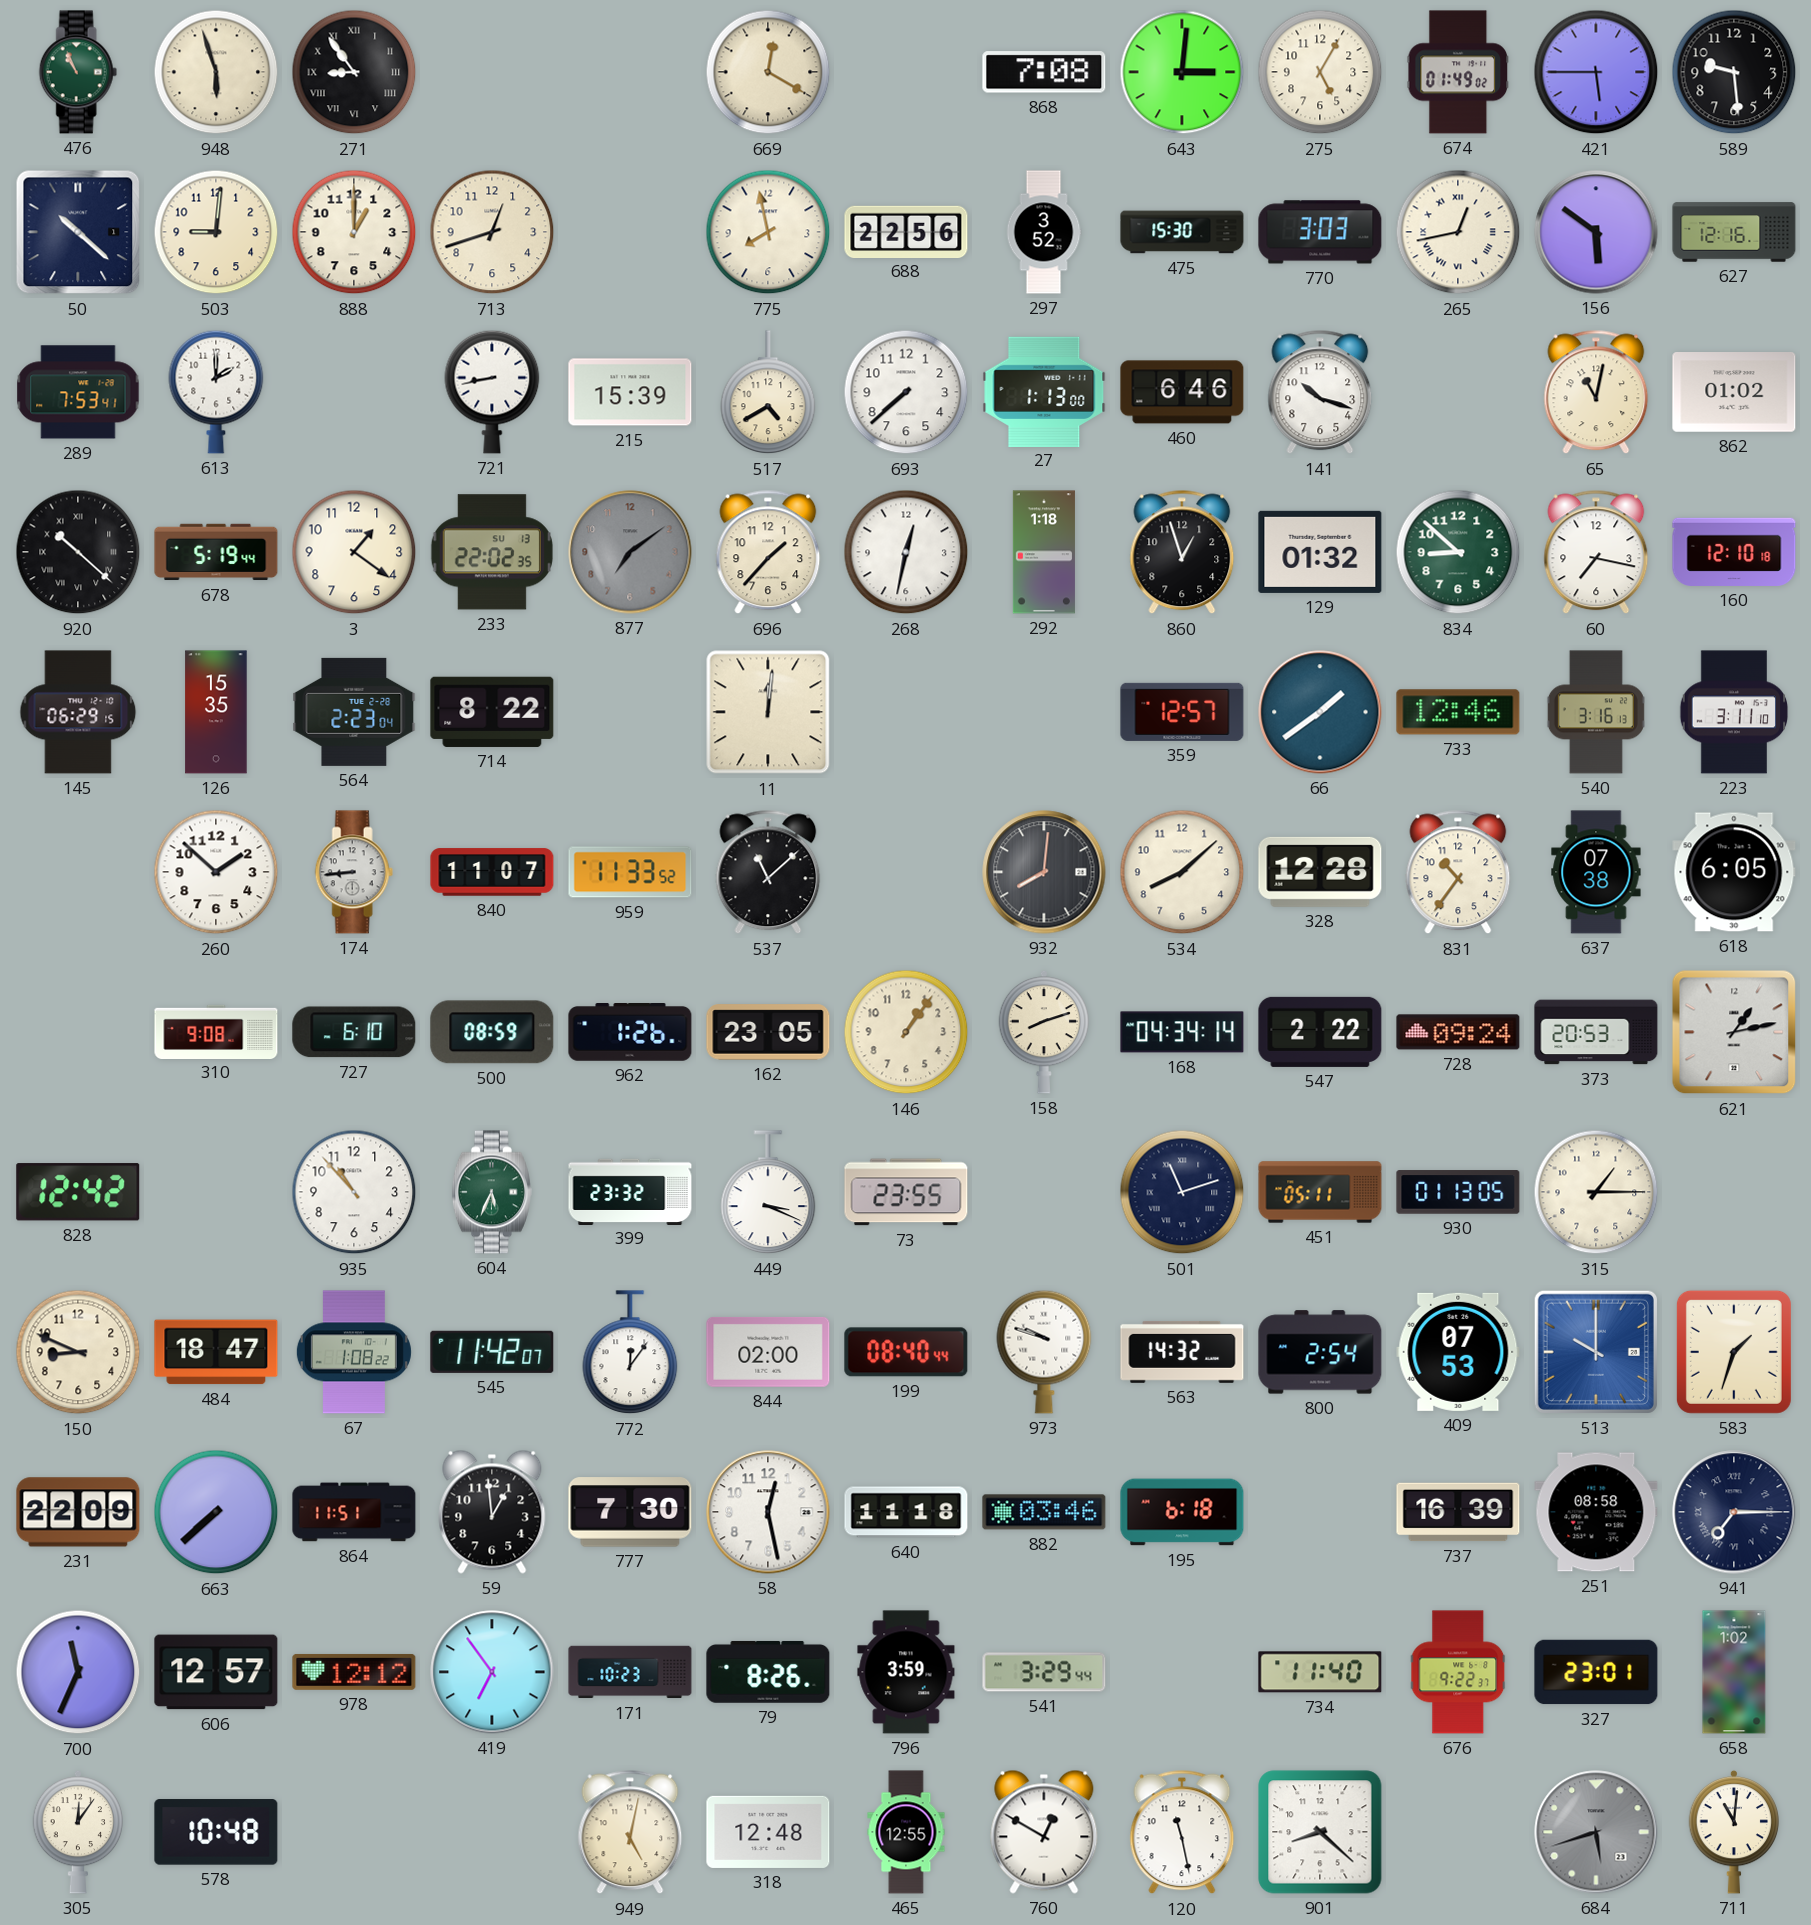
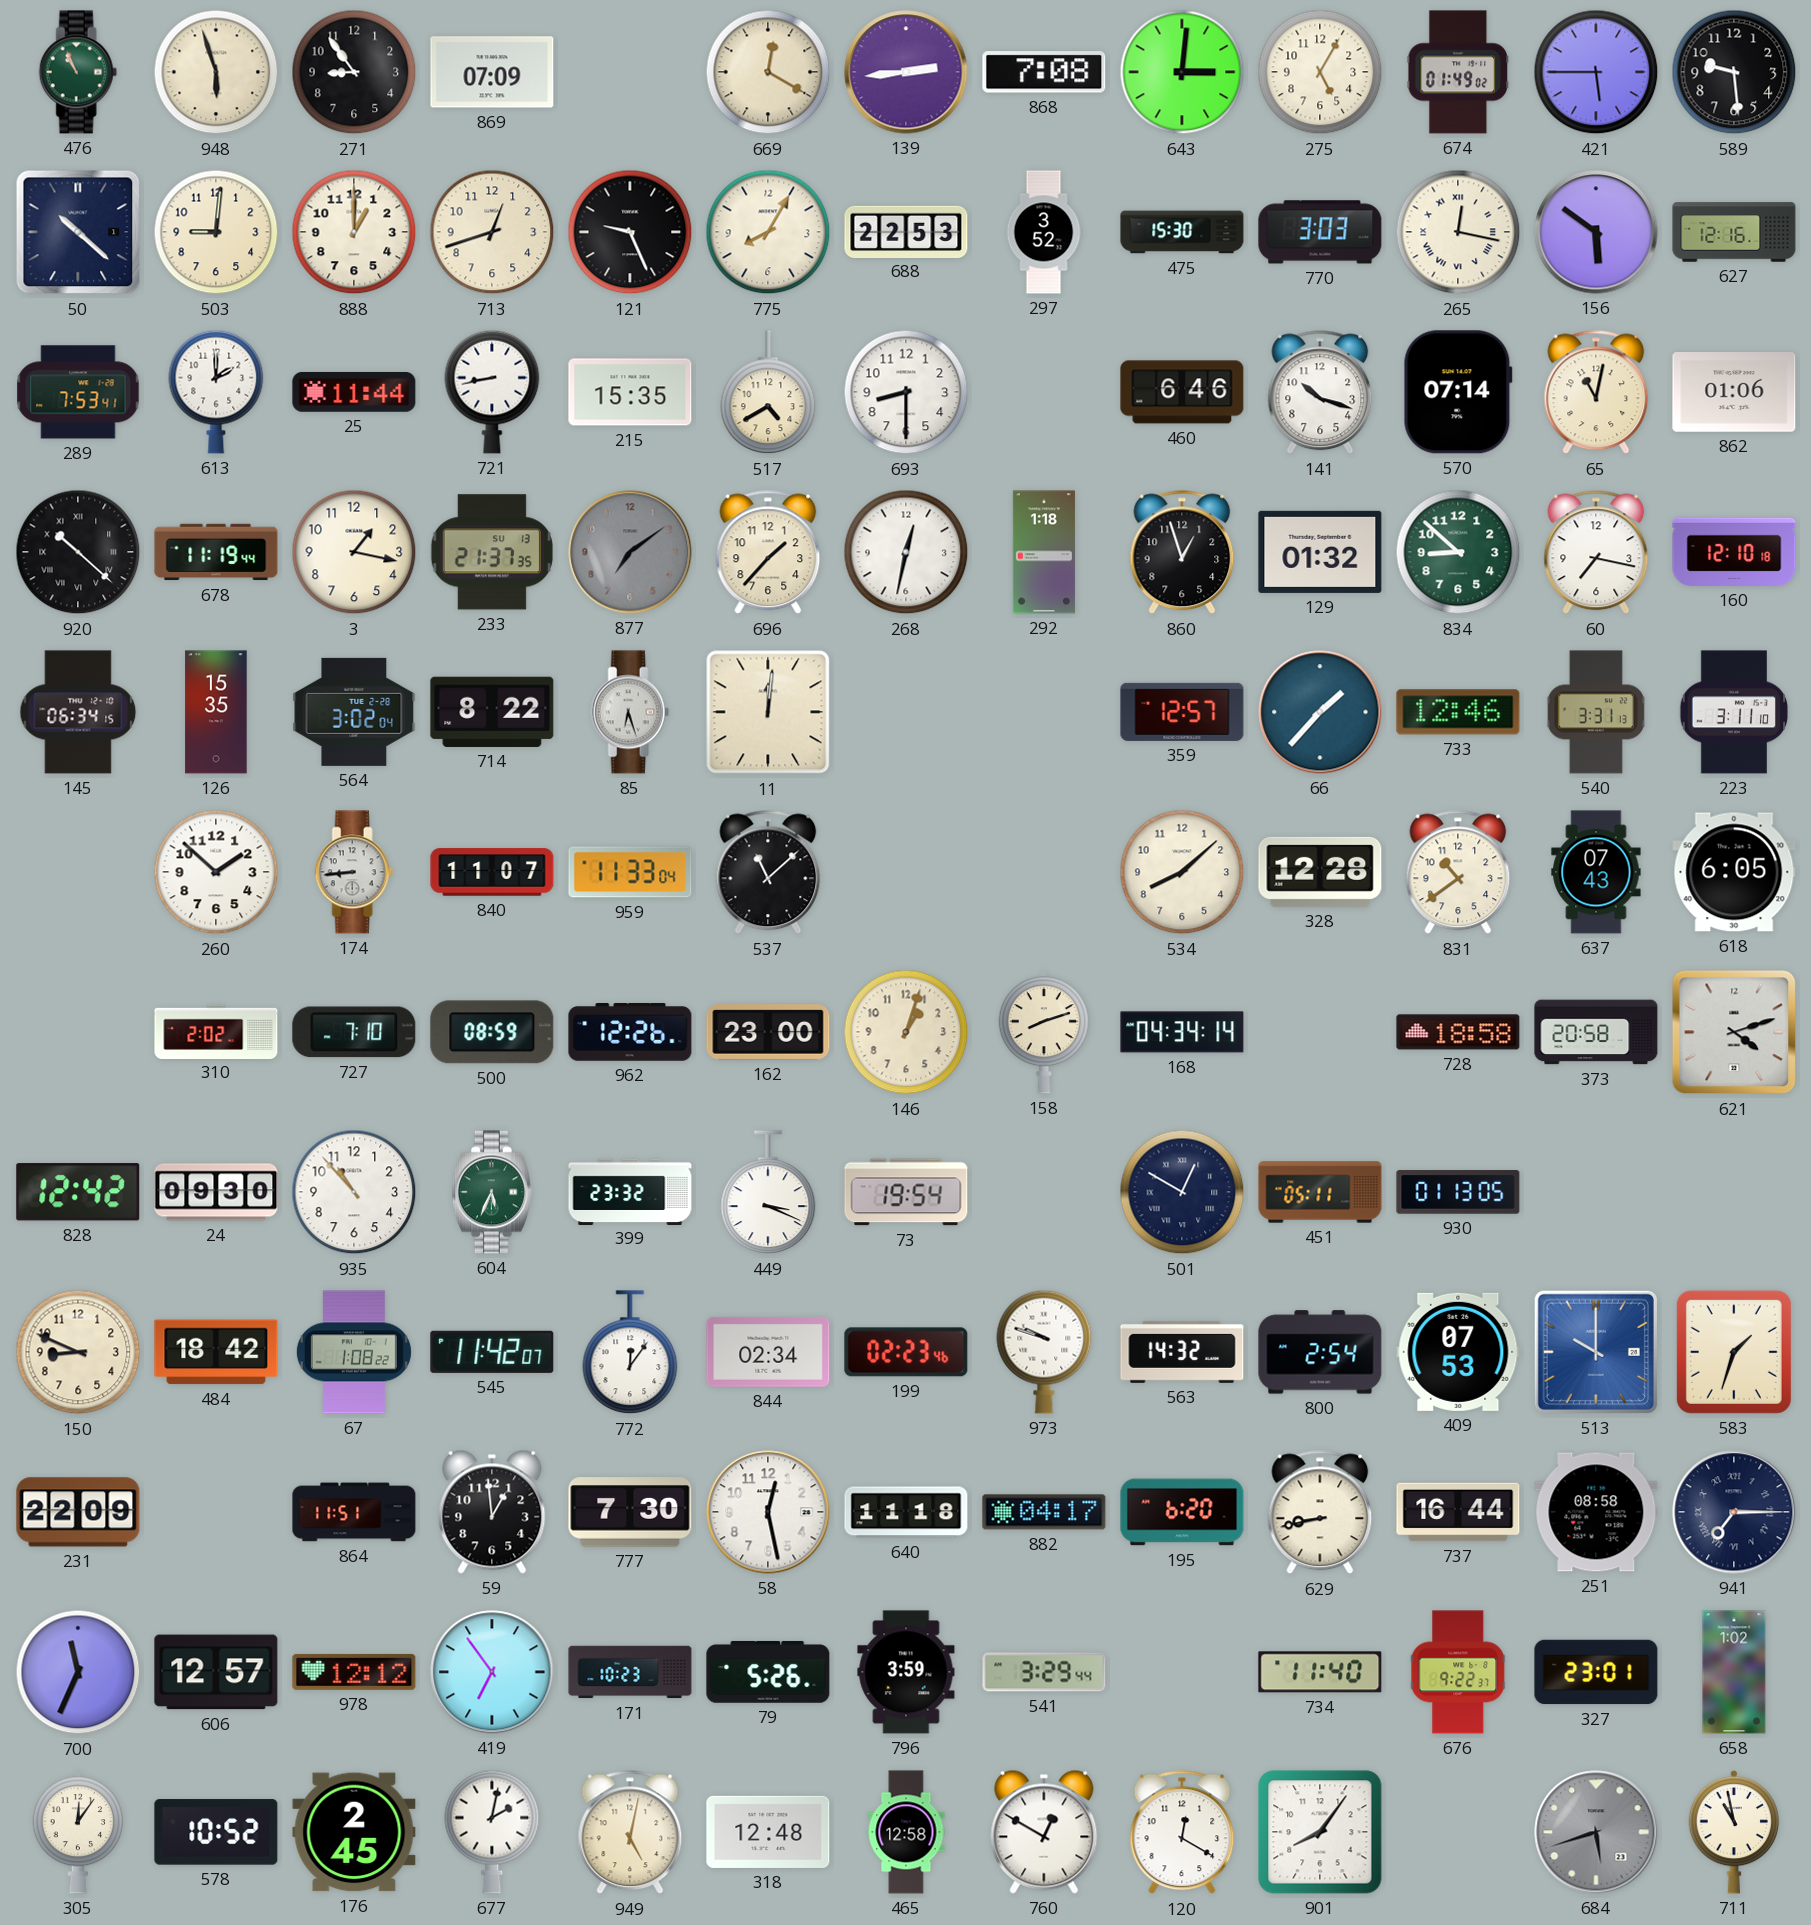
271 numerals: Roman -> Arabic
869: none -> 07:09
139: none -> 2:44
121: none -> 9:26
775: 7:58 -> 8:05
688: 22:56 -> 22:53
265: 12:43 -> 12:17
25: none -> 11:44
215: 15:39 -> 15:35
693: 7:38 -> 8:30
27: 1:13 -> none
570: none -> 07:14
862: 01:02 -> 01:06
678: 5:19 -> 11:19
3: 1:21 -> 1:17
233: 22:02 -> 21:37
145: 06:29 -> 06:34
564: 2:23 -> 3:02
85: none -> 6:27
66: 1:39 -> 1:37
540: 3:16 -> 3:31
959: 11:33:52 -> 11:33:04
932: 8:01 -> none
831: 10:36 -> 10:39
637: 07:38 -> 07:43
310: 9:08 -> 2:02
727: 6:10 -> 7:10
962: 1:26 -> 12:26
162: 23:05 -> 23:00
146: 1:06 -> 1:03
547: 2:22 -> none
728: 09:24 -> 18:58
373: 20:53 -> 20:58
621: 1:13 -> 4:12
24: none -> 09:30
73: 23:55 -> 19:54
501: 11:12 -> 12:50
315: 1:15 -> none
484: 18:47 -> 18:42
844: 02:00 -> 02:34
199: 08:40 -> 02:23
663: 7:38 -> none
882: 03:46 -> 04:17
195: 6:18 -> 6:20
629: none -> 8:43
737: 16:39 -> 16:44
79: 8:26 -> 5:26
578: 10:48 -> 10:52
176: none -> 2:45
677: none -> 2:02
465: 12:55 -> 12:58
120: 11:28 -> 12:20
901: 8:22 -> 8:06
711: 11:01 -> 10:58
